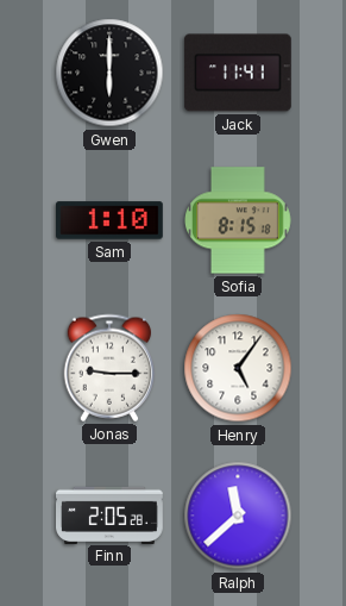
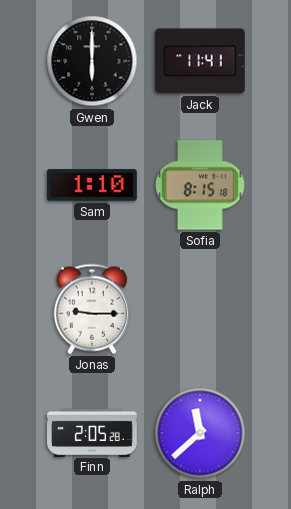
Henry: 5:06 -> none
